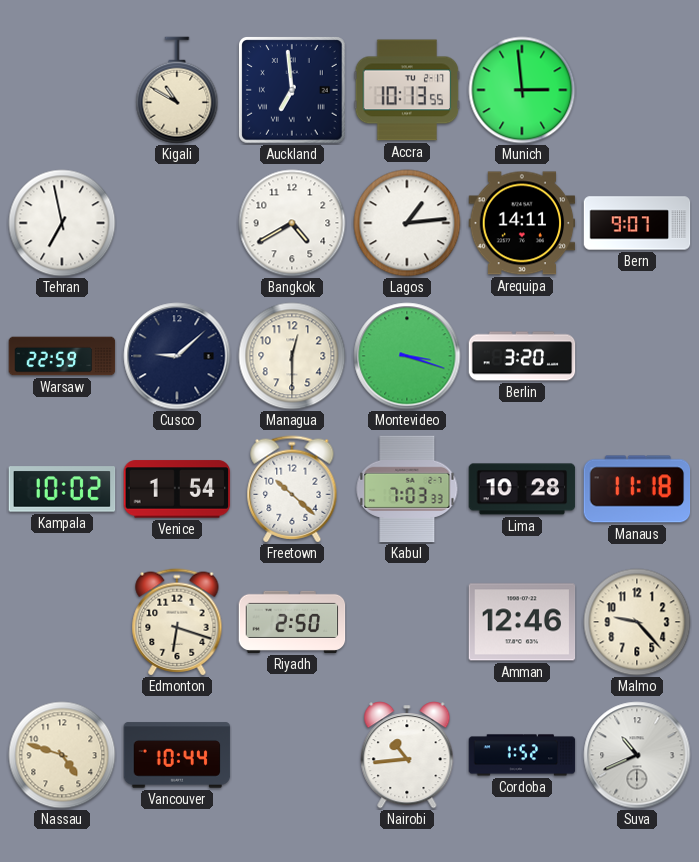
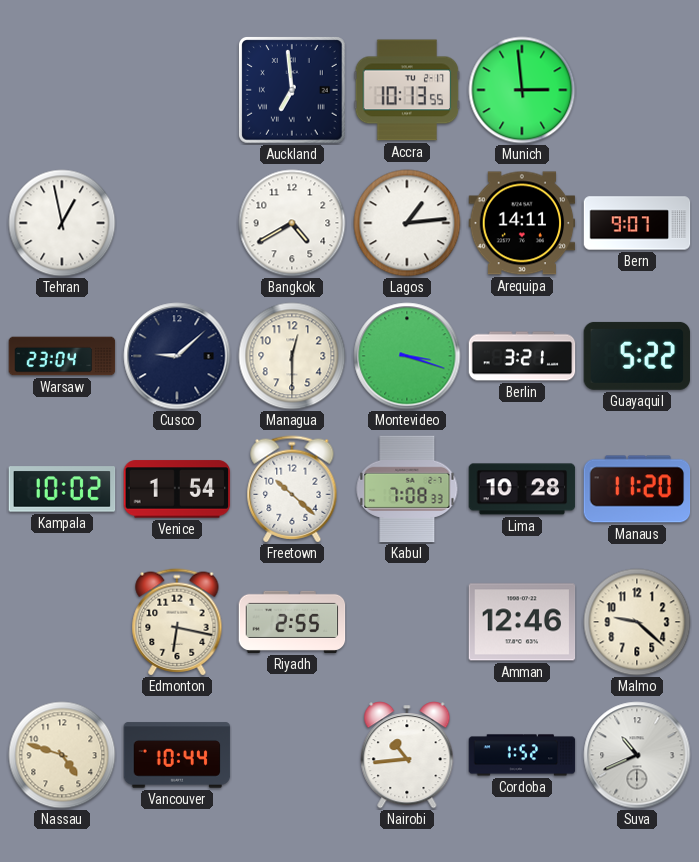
Kigali: 10:50 -> none
Tehran: 6:58 -> 12:58
Warsaw: 22:59 -> 23:04
Berlin: 3:20 -> 3:21
Guayaquil: none -> 5:22
Kabul: 7:03 -> 7:08
Manaus: 11:18 -> 11:20
Edmonton: 6:18 -> 6:17
Riyadh: 2:50 -> 2:55
Malmo: 9:23 -> 9:22
